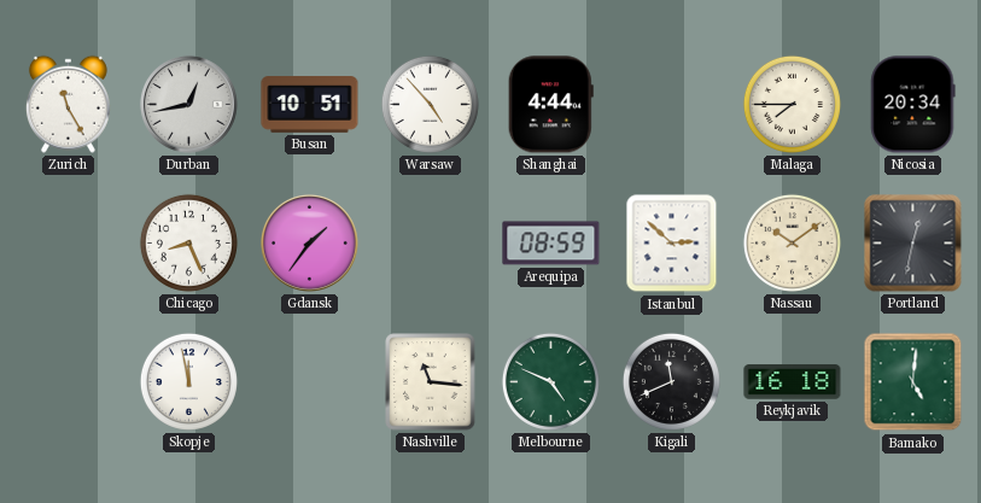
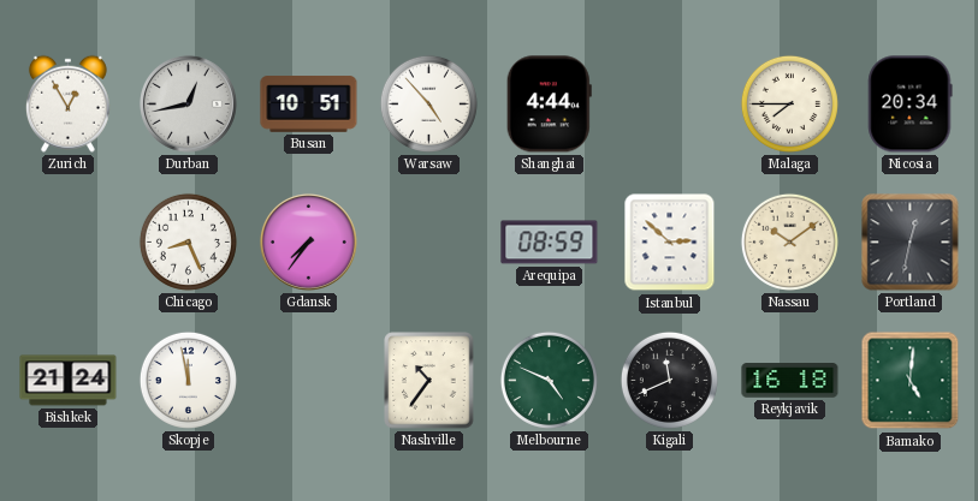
Zurich: 11:25 -> 12:55
Gdansk: 1:36 -> 7:36
Bishkek: none -> 21:24
Nashville: 11:16 -> 10:36
